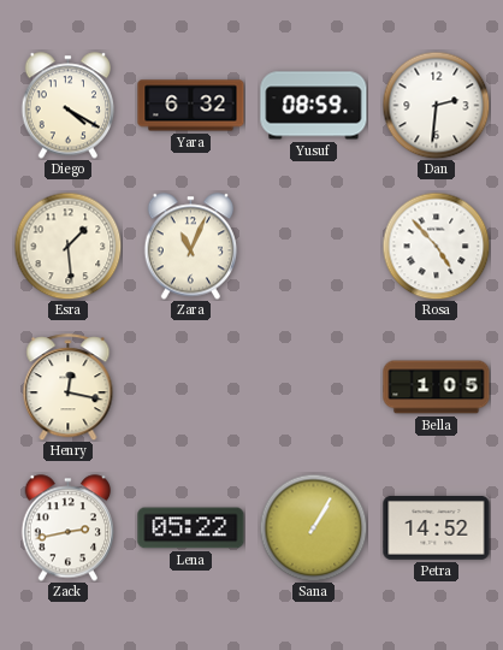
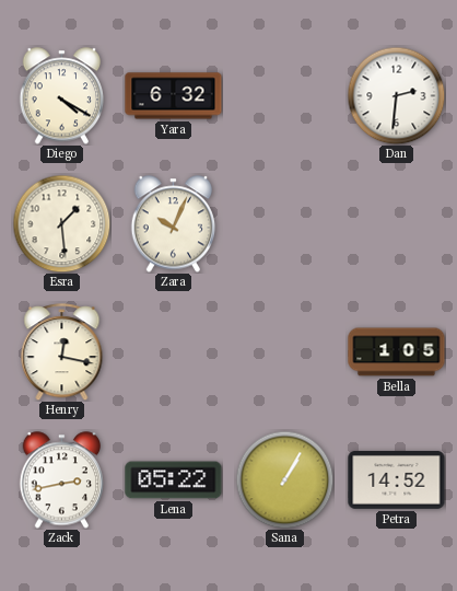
Yusuf: 08:59 -> none
Zara: 11:04 -> 10:04
Rosa: 4:53 -> none
